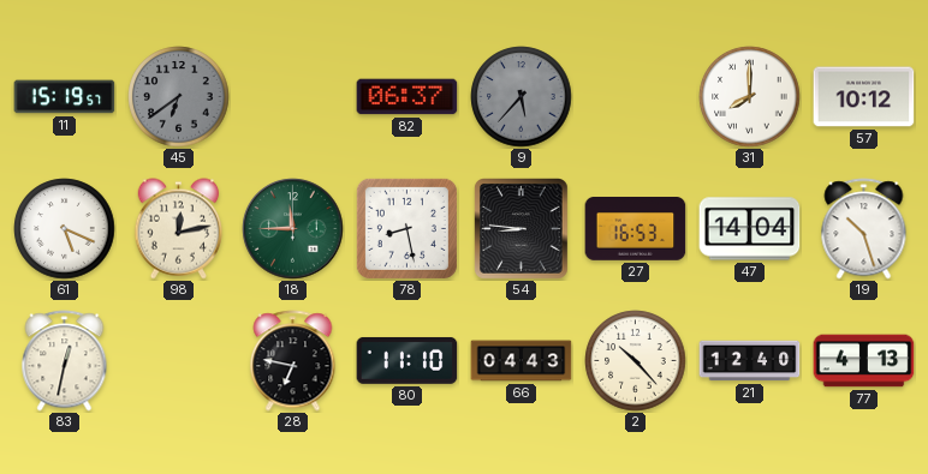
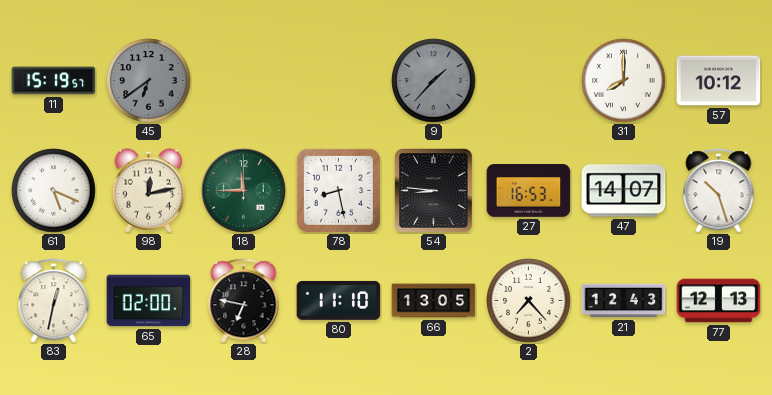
82: 06:37 -> none
9: 5:37 -> 1:37
47: 14:04 -> 14:07
65: none -> 02:00
66: 04:43 -> 13:05
2: 10:23 -> 7:23
21: 12:40 -> 12:43
77: 4:13 -> 12:13
